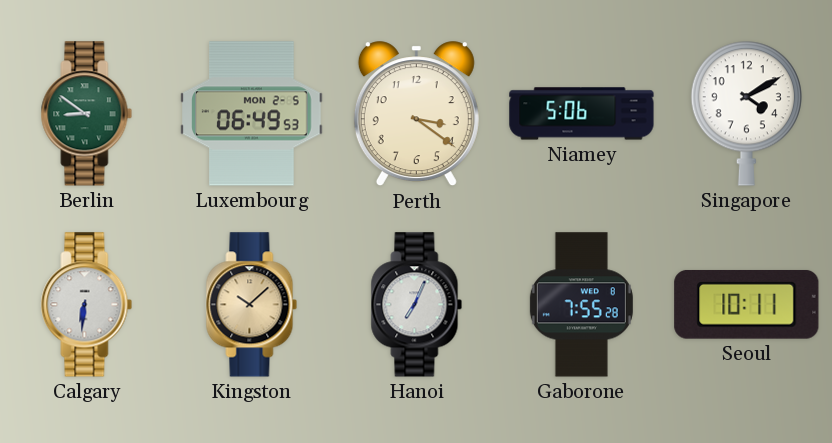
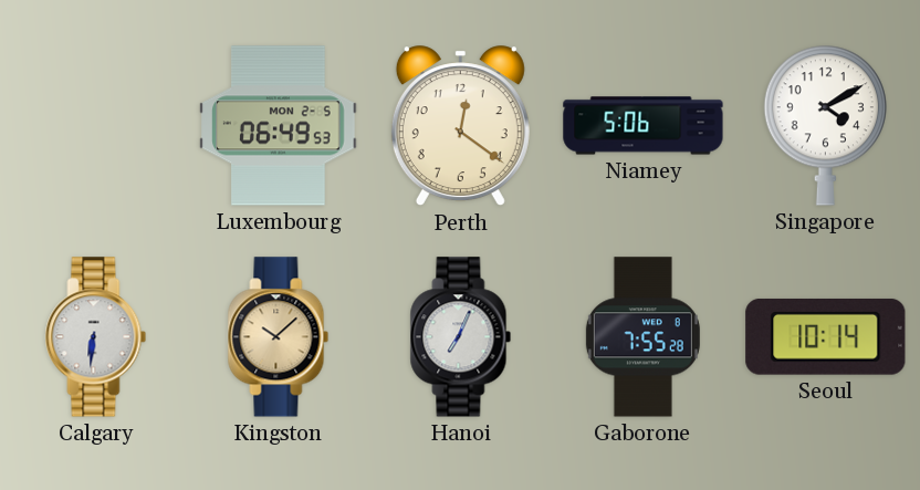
Berlin: 8:51 -> none
Perth: 3:21 -> 12:21
Seoul: 10:11 -> 10:14
